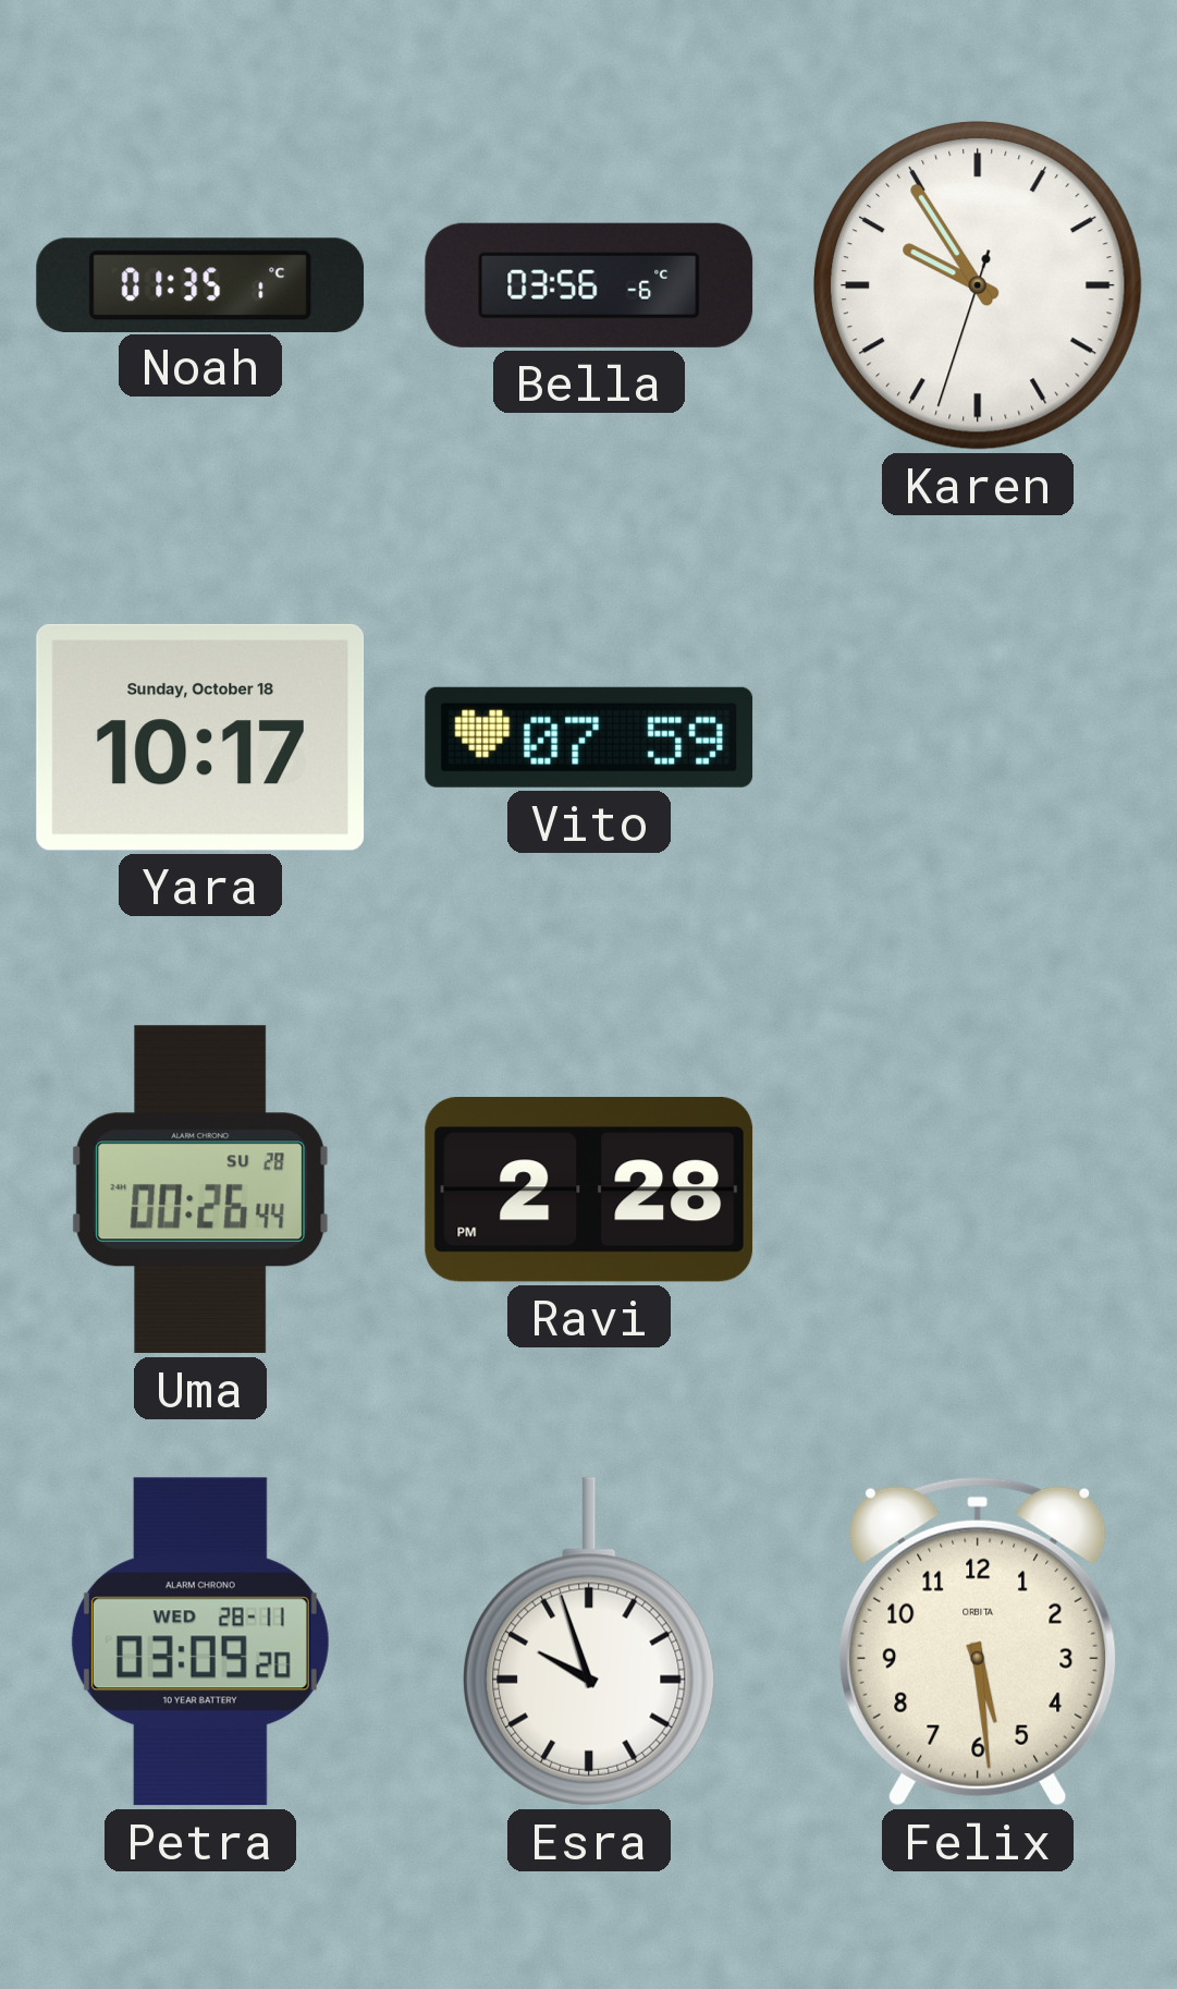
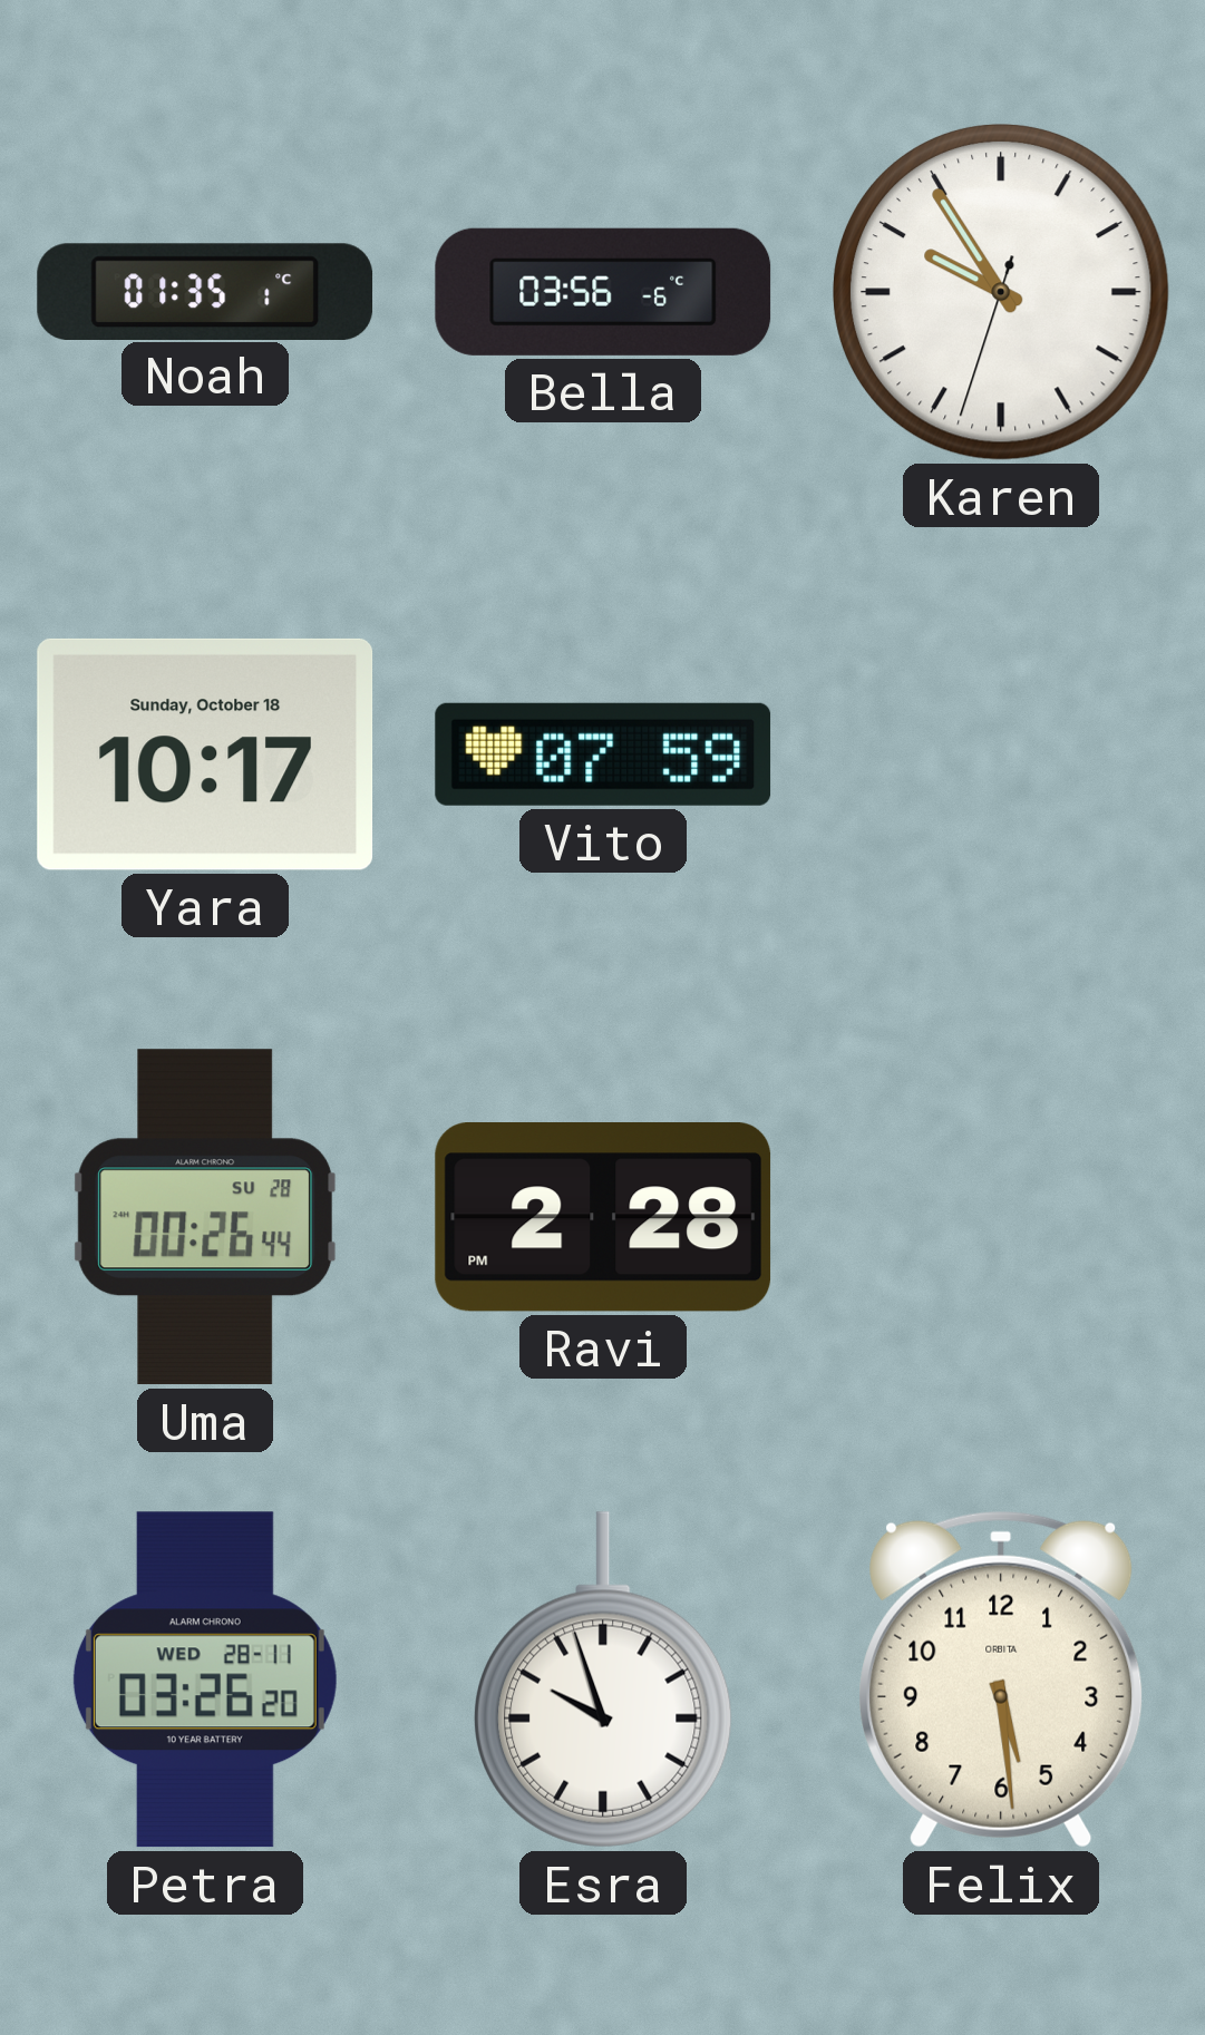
Petra: 03:09 -> 03:26
